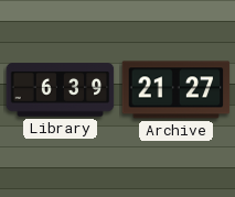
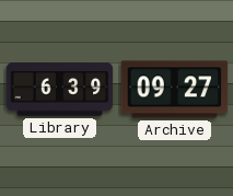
Archive: 21:27 -> 09:27
